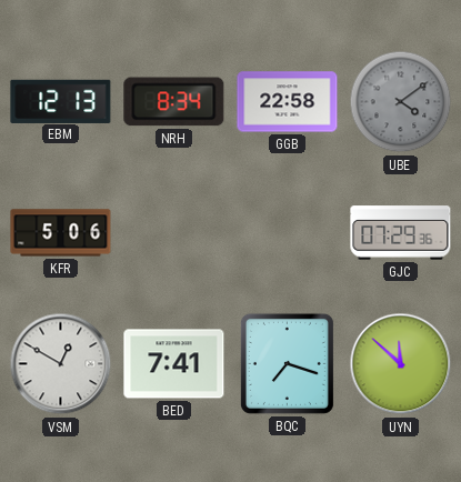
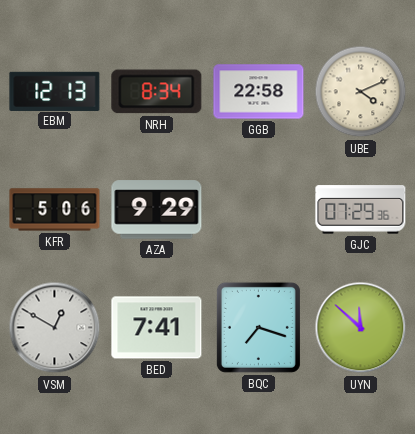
UBE: 4:09 -> 4:11
UBE dial: grey -> cream
AZA: none -> 9:29
